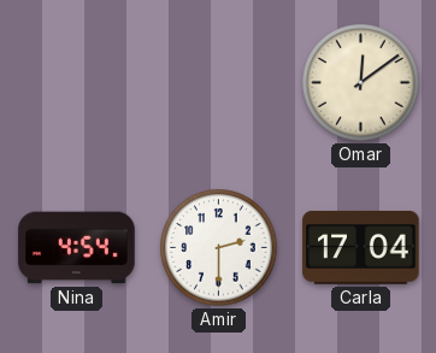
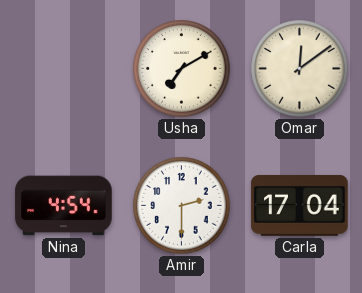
Usha: none -> 7:10
